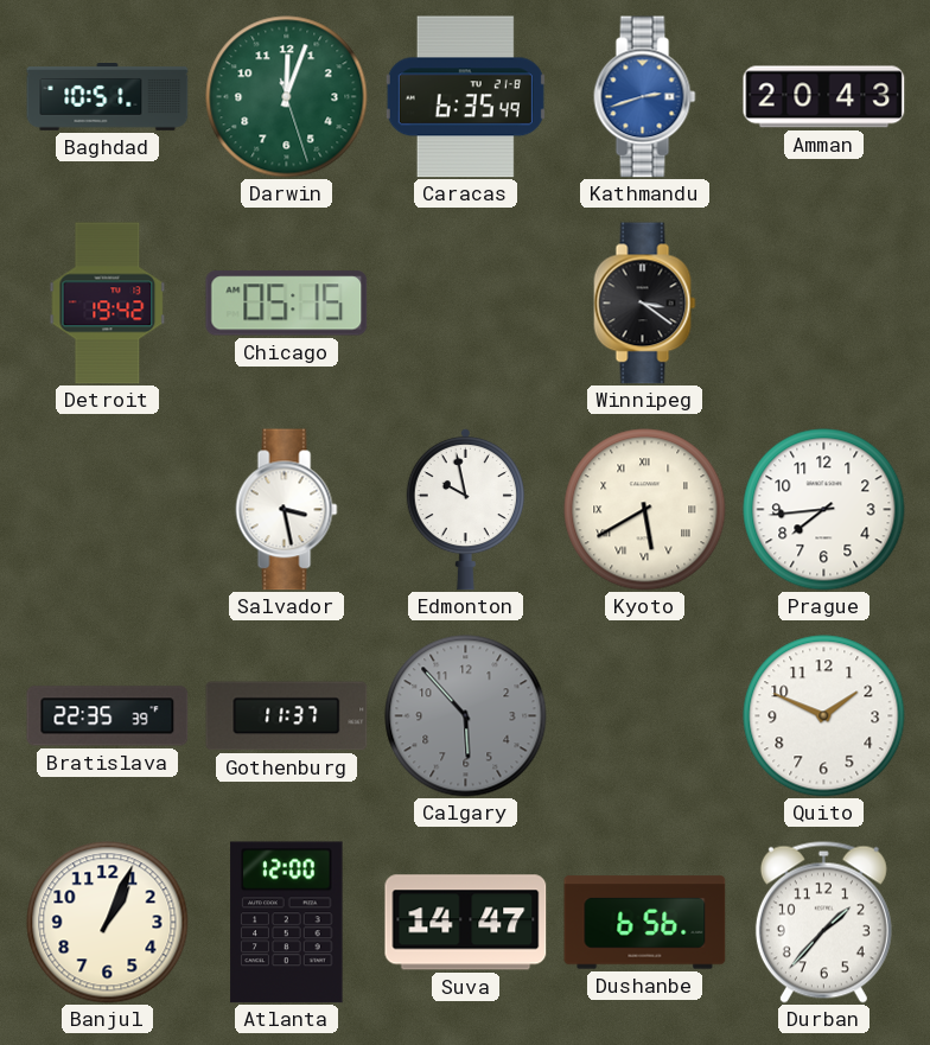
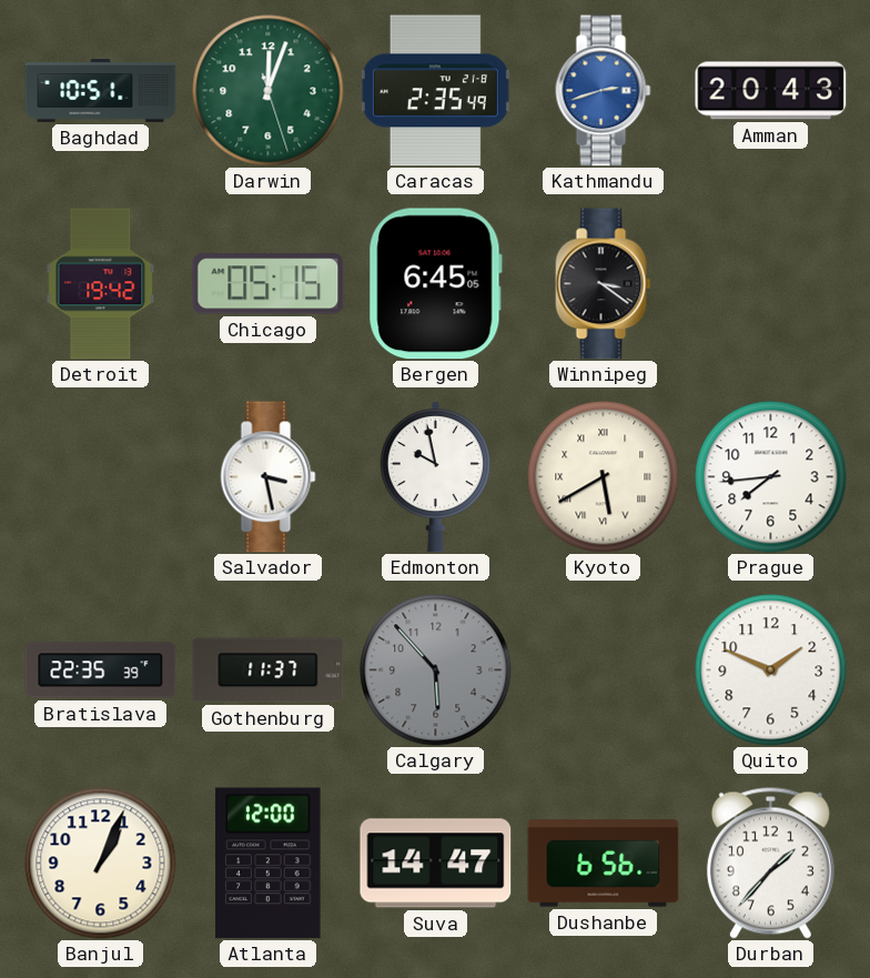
Caracas: 6:35 -> 2:35
Bergen: none -> 6:45
